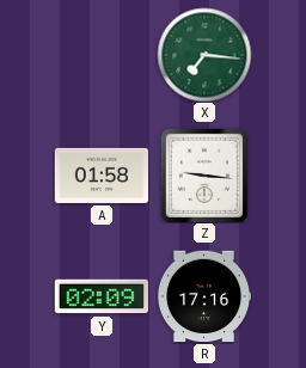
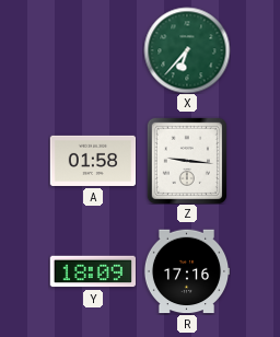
X: 7:16 -> 6:37
Y: 02:09 -> 18:09
